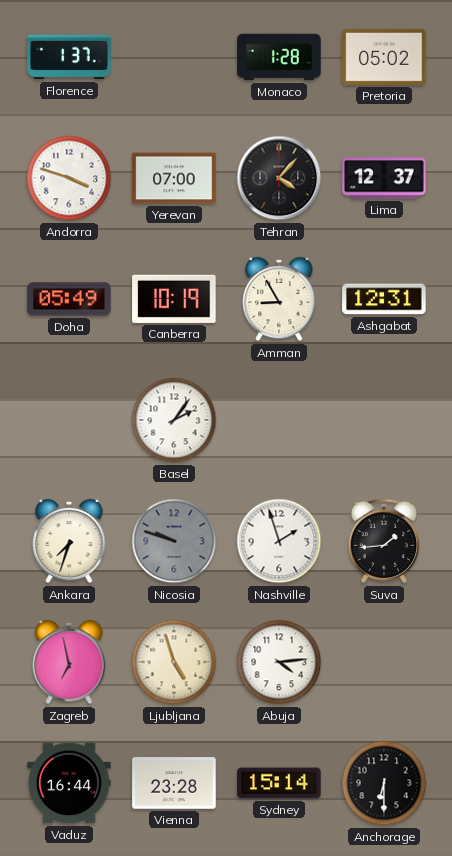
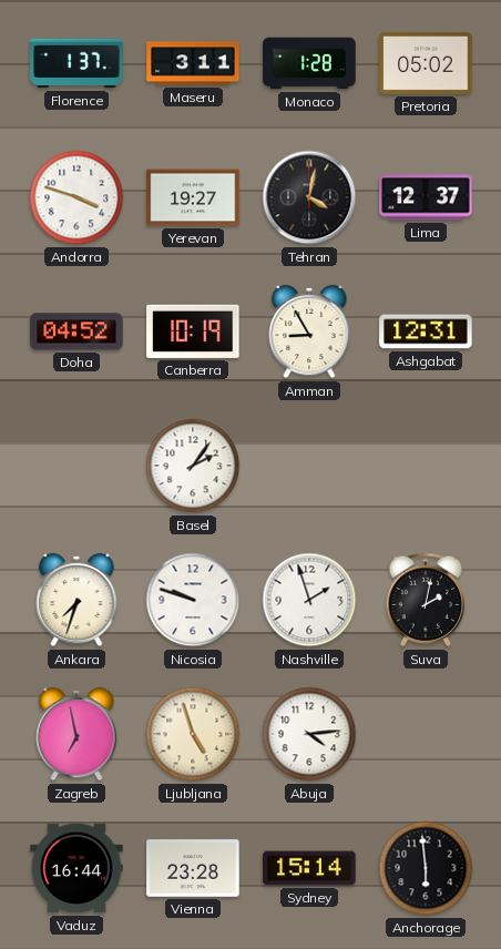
Maseru: none -> 3:11
Yerevan: 07:00 -> 19:27
Tehran: 4:07 -> 4:02
Doha: 05:49 -> 04:52
Nicosia dial: grey -> white
Suva: 1:44 -> 2:02
Anchorage: 6:30 -> 5:59
